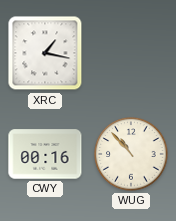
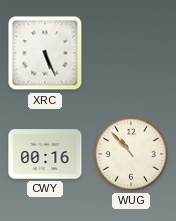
XRC: 1:17 -> 5:26
